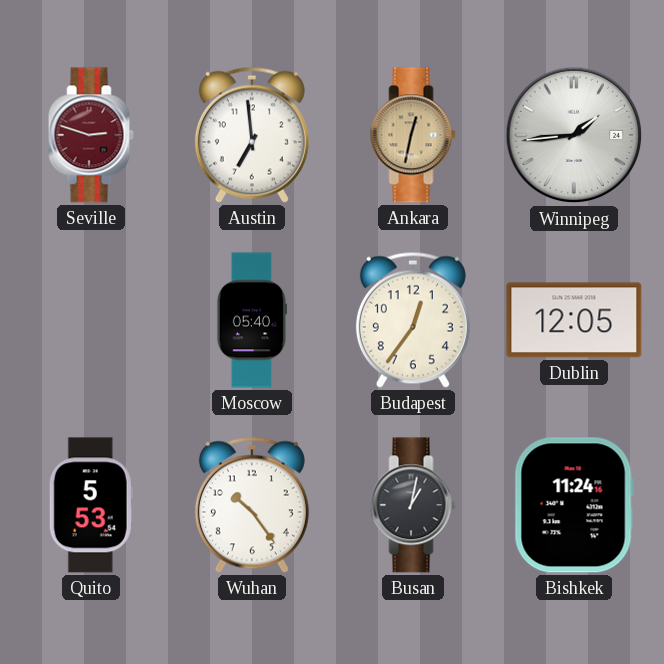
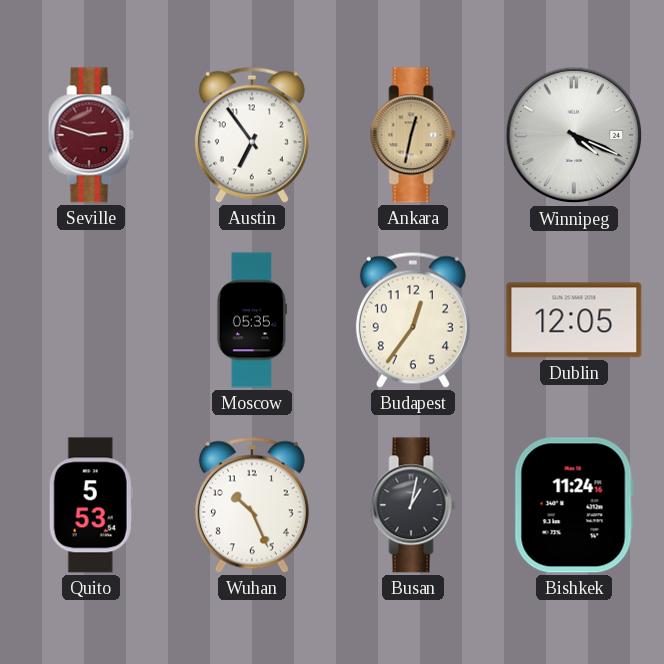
Austin: 6:59 -> 6:54
Winnipeg: 1:44 -> 4:19
Moscow: 05:40 -> 05:35
Wuhan: 10:24 -> 10:26
